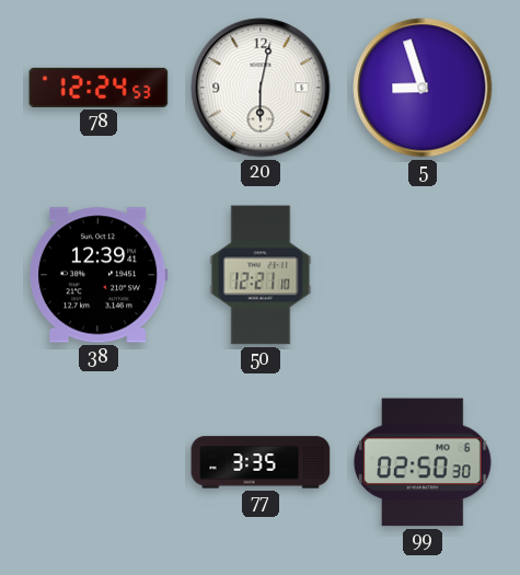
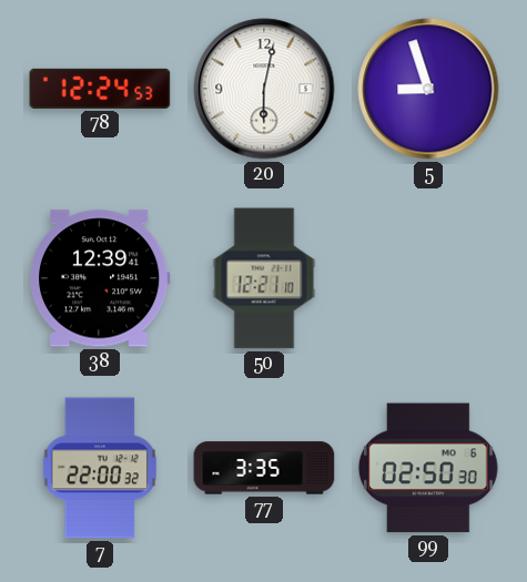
7: none -> 22:00
